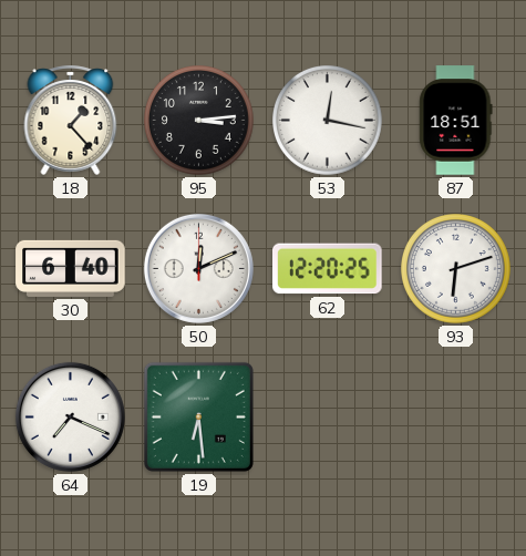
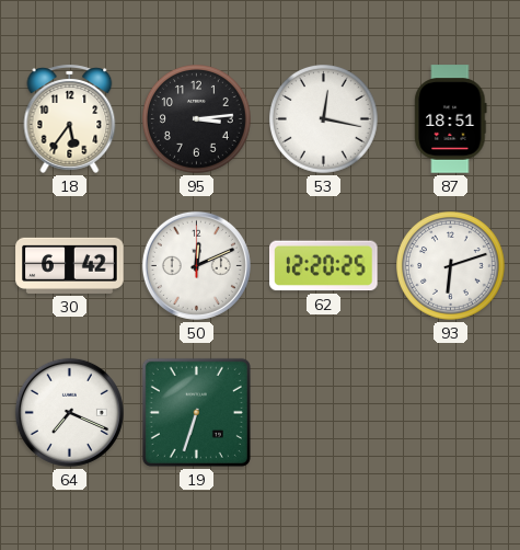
18: 1:23 -> 5:36
30: 6:40 -> 6:42
19: 6:29 -> 6:33
